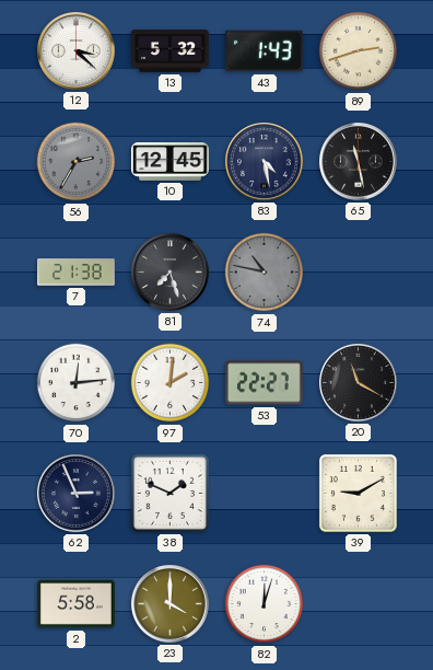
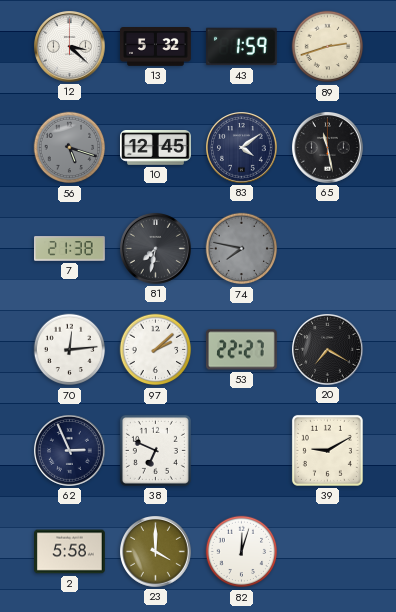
43: 1:43 -> 1:59
56: 2:35 -> 5:18
83: 4:28 -> 4:09
81: 7:27 -> 7:32
74: 10:47 -> 7:47
97: 2:01 -> 2:08
20: 11:20 -> 7:20
38: 1:49 -> 6:49
